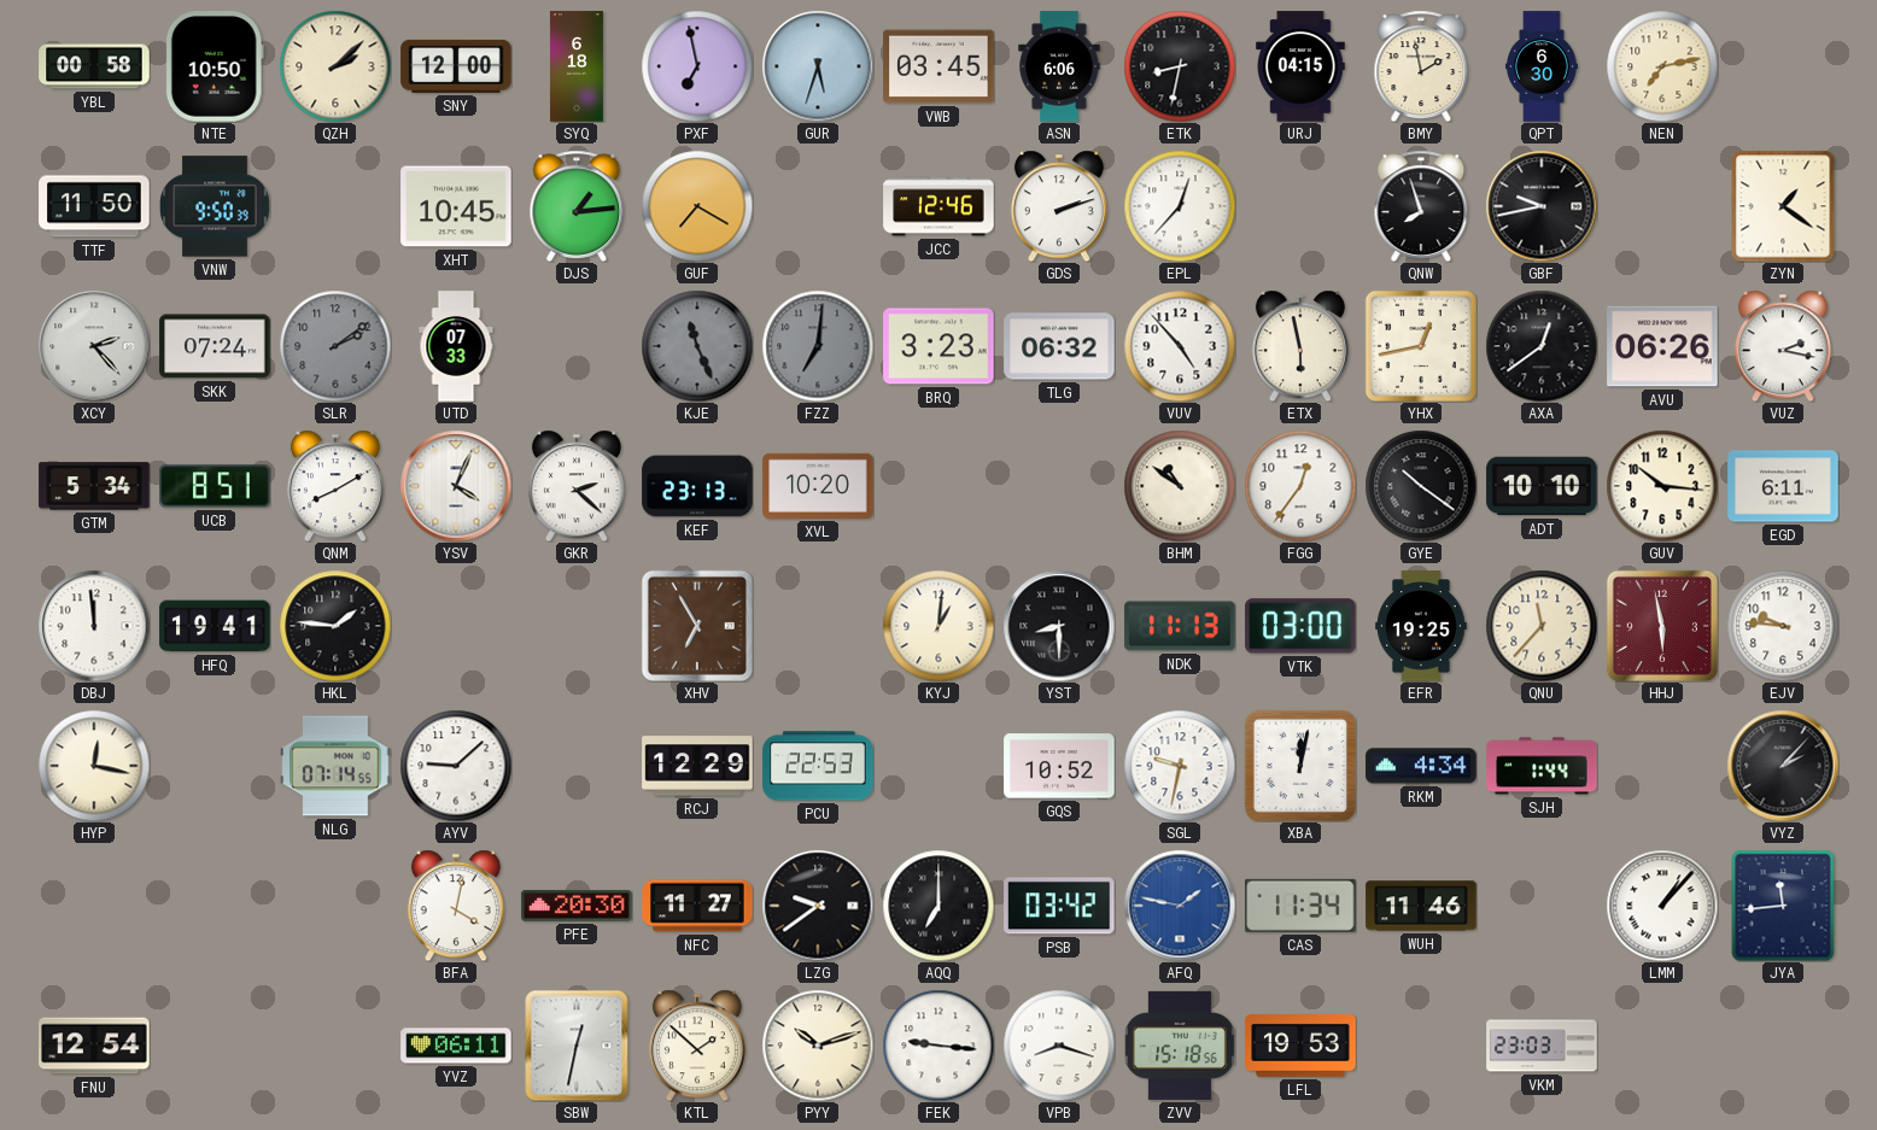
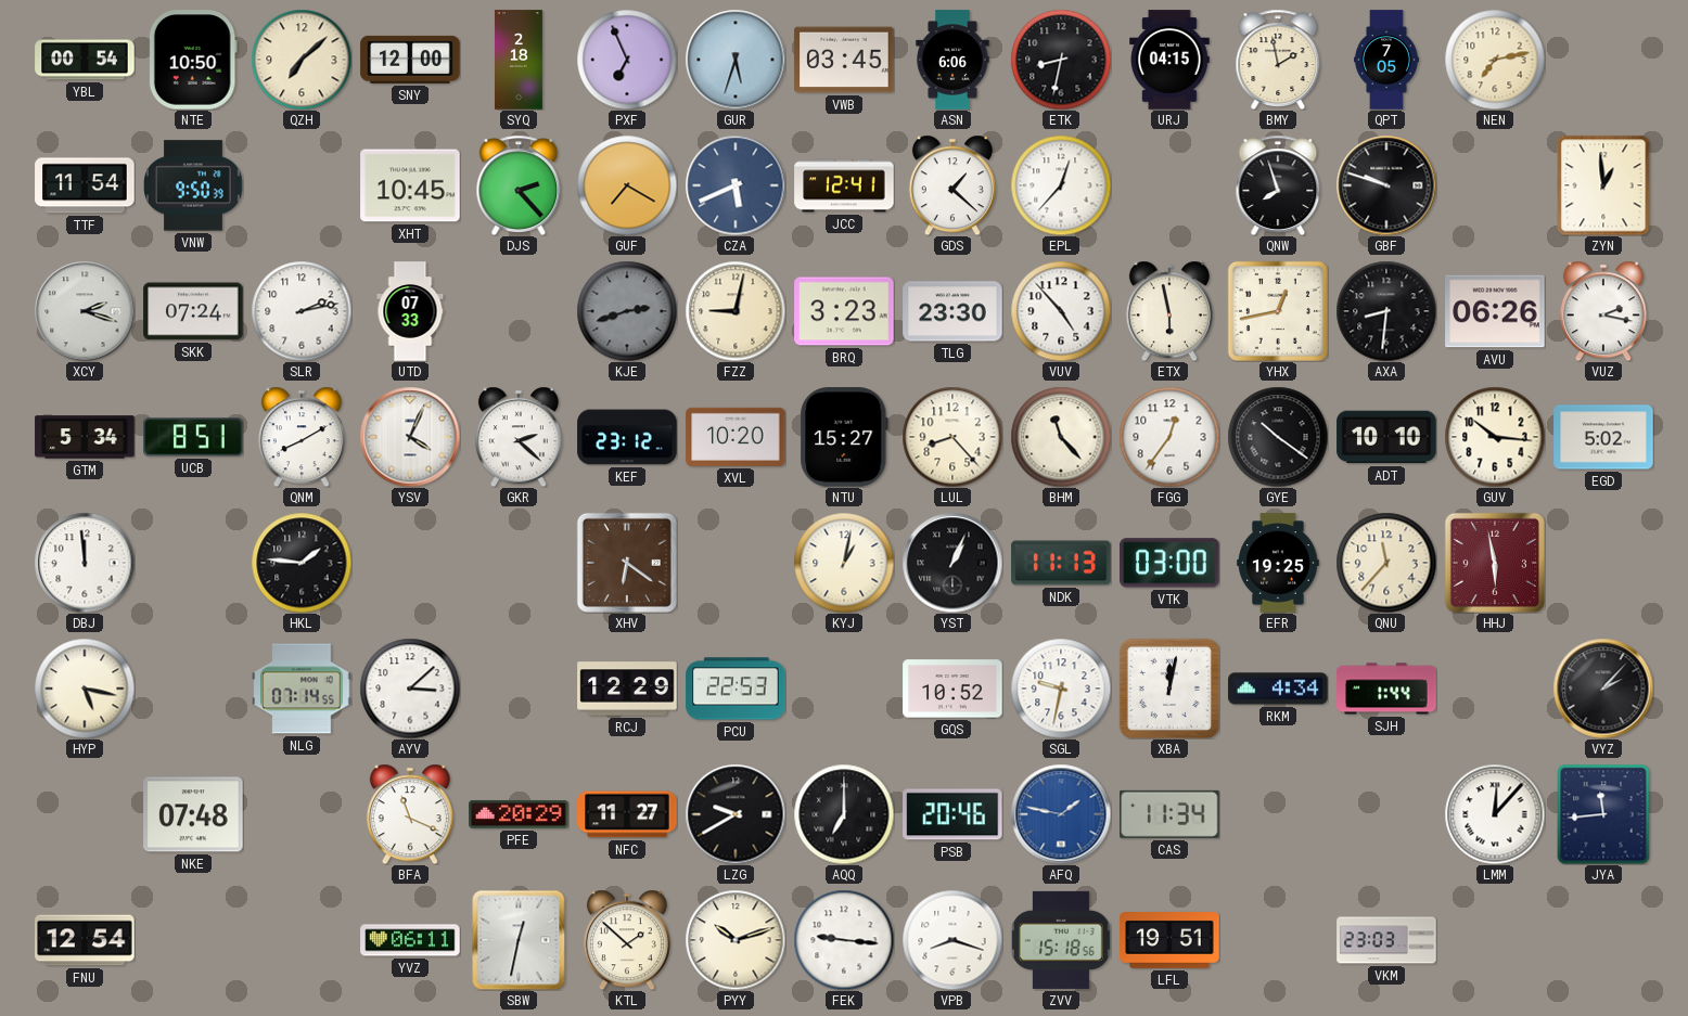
YBL: 00:58 -> 00:54
QZH: 2:08 -> 7:08
SYQ: 6:18 -> 2:18
PXF: 6:58 -> 6:56
QPT: 6:30 -> 7:05
TTF: 11:50 -> 11:54
DJS: 1:14 -> 2:23
CZA: none -> 5:41
JCC: 12:46 -> 12:41
GDS: 2:12 -> 1:22
GBF: 9:43 -> 9:48
ZYN: 1:21 -> 12:59
XCY: 2:23 -> 2:18
SLR: 2:09 -> 2:13
SLR dial: grey -> white
KJE: 11:26 -> 2:42
FZZ: 7:01 -> 9:02
FZZ dial: grey -> cream
TLG: 06:32 -> 23:30
AXA: 12:39 -> 8:31
KEF: 23:13 -> 23:12
NTU: none -> 15:27
LUL: none -> 8:23
BHM: 10:51 -> 11:23
EGD: 6:11 -> 5:02
HFQ: 19:41 -> none
XHV: 6:55 -> 6:21
KYJ: 1:01 -> 1:02
YST: 8:30 -> 1:04
EJV: 9:46 -> none
HYP: 12:17 -> 5:17
AYV: 9:08 -> 3:08
NKE: none -> 07:48
BFA: 4:02 -> 11:19
PFE: 20:30 -> 20:29
LZG: 9:39 -> 9:40
PSB: 03:42 -> 20:46
WUH: 11:46 -> none
LMM: 1:07 -> 12:07
LFL: 19:53 -> 19:51
